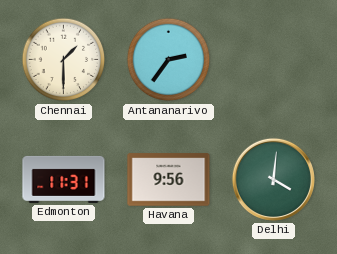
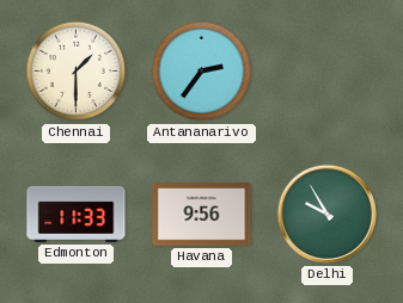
Edmonton: 11:31 -> 11:33
Delhi: 4:01 -> 9:55
